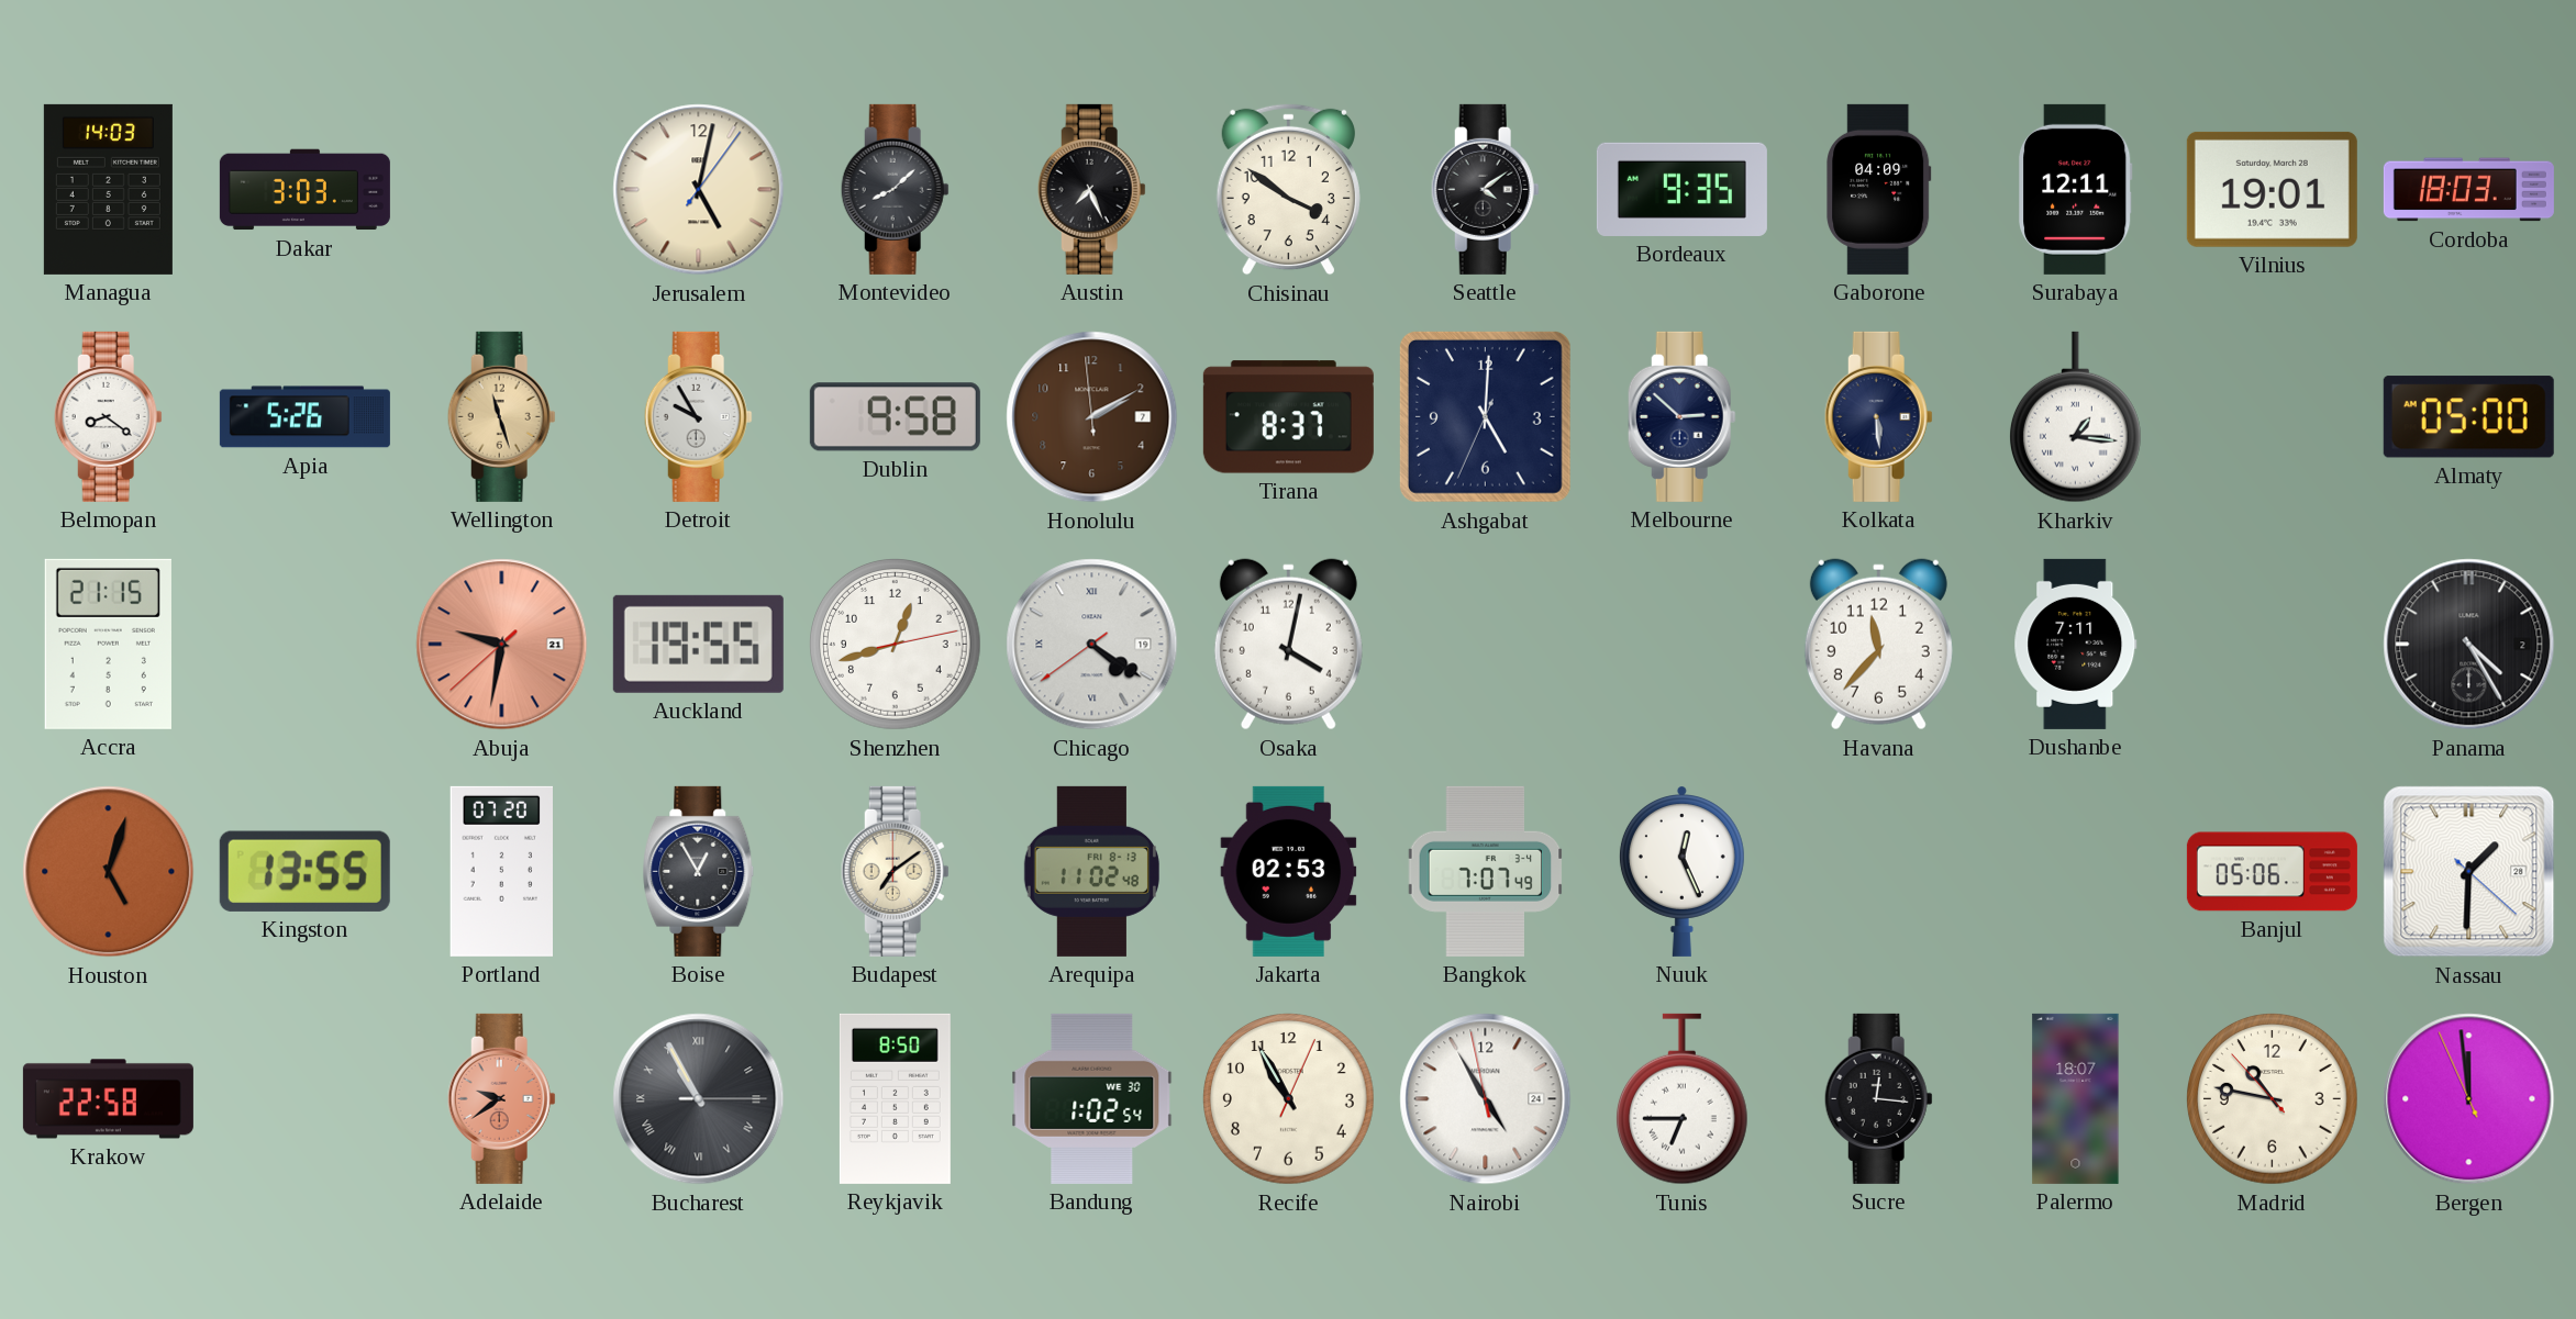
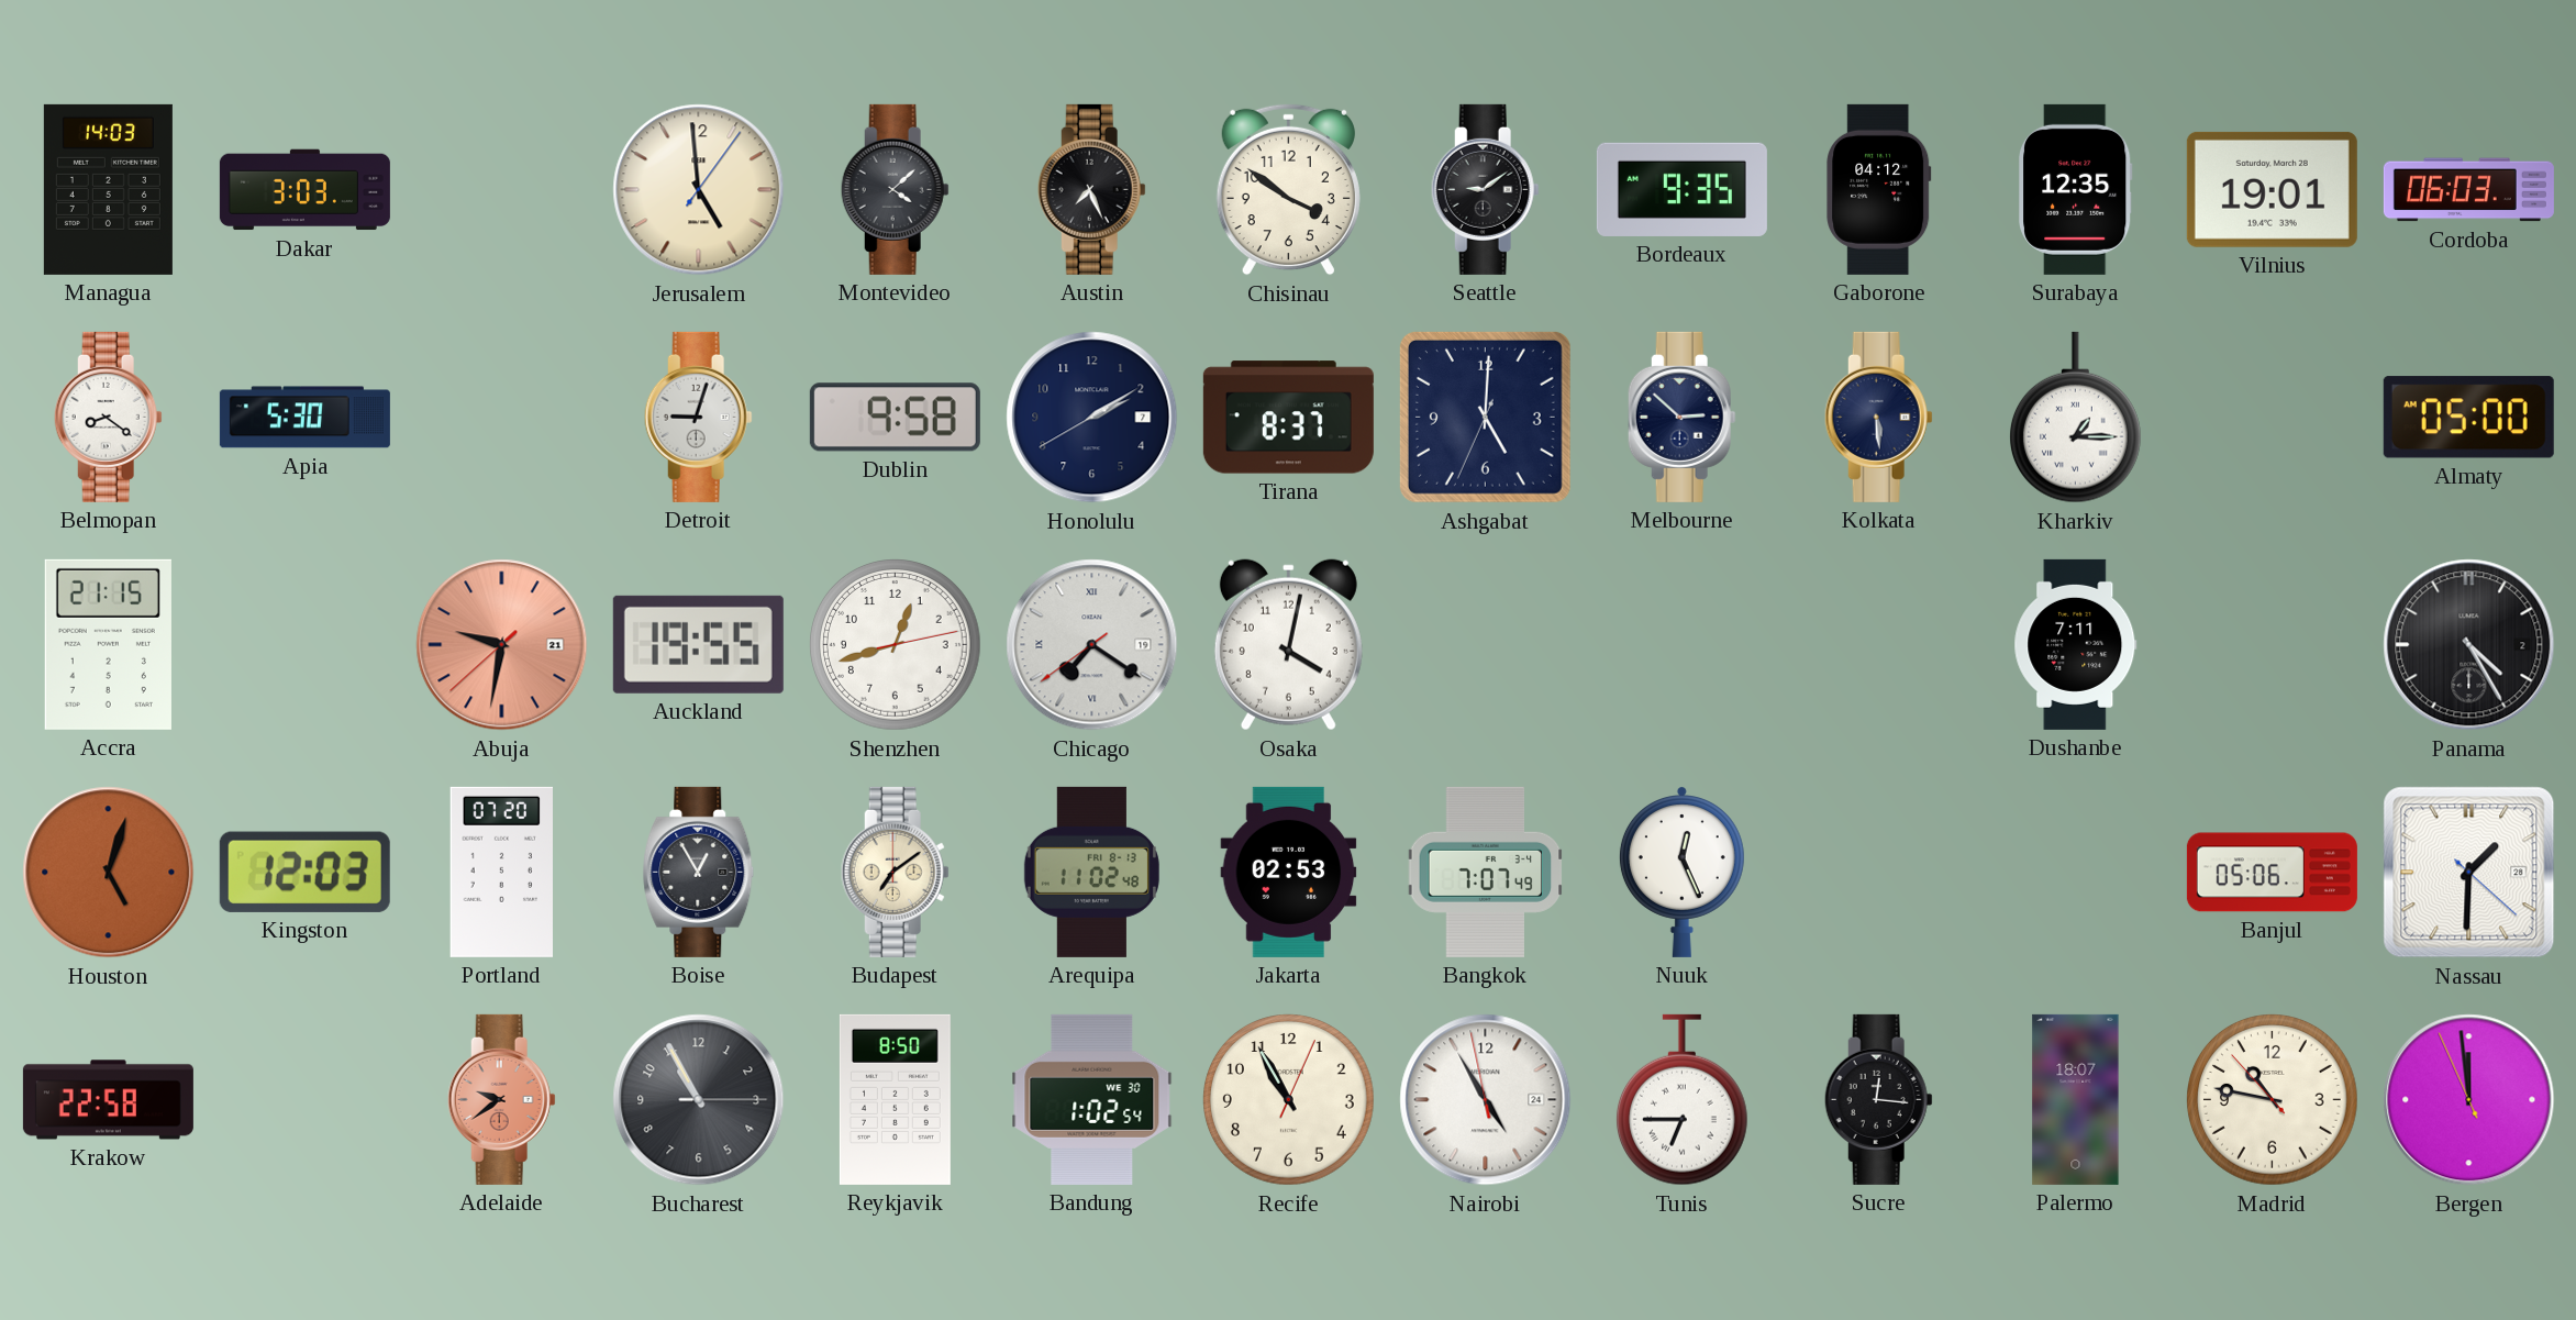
Jerusalem: 5:02 -> 4:59
Montevideo: 8:08 -> 4:08
Seattle: 4:09 -> 9:09
Gaborone: 04:09 -> 04:12
Surabaya: 12:11 -> 12:35
Cordoba: 18:03 -> 06:03
Apia: 5:26 -> 5:30
Wellington: 11:27 -> none
Detroit: 9:55 -> 9:03
Honolulu: 2:09:59 -> 2:09:40
Honolulu dial: brown -> navy
Kharkiv: 1:16 -> 1:15
Chicago: 4:20 -> 7:20
Havana: 11:37 -> none
Kingston: 13:55 -> 12:03
Bucharest numerals: Roman -> Arabic
